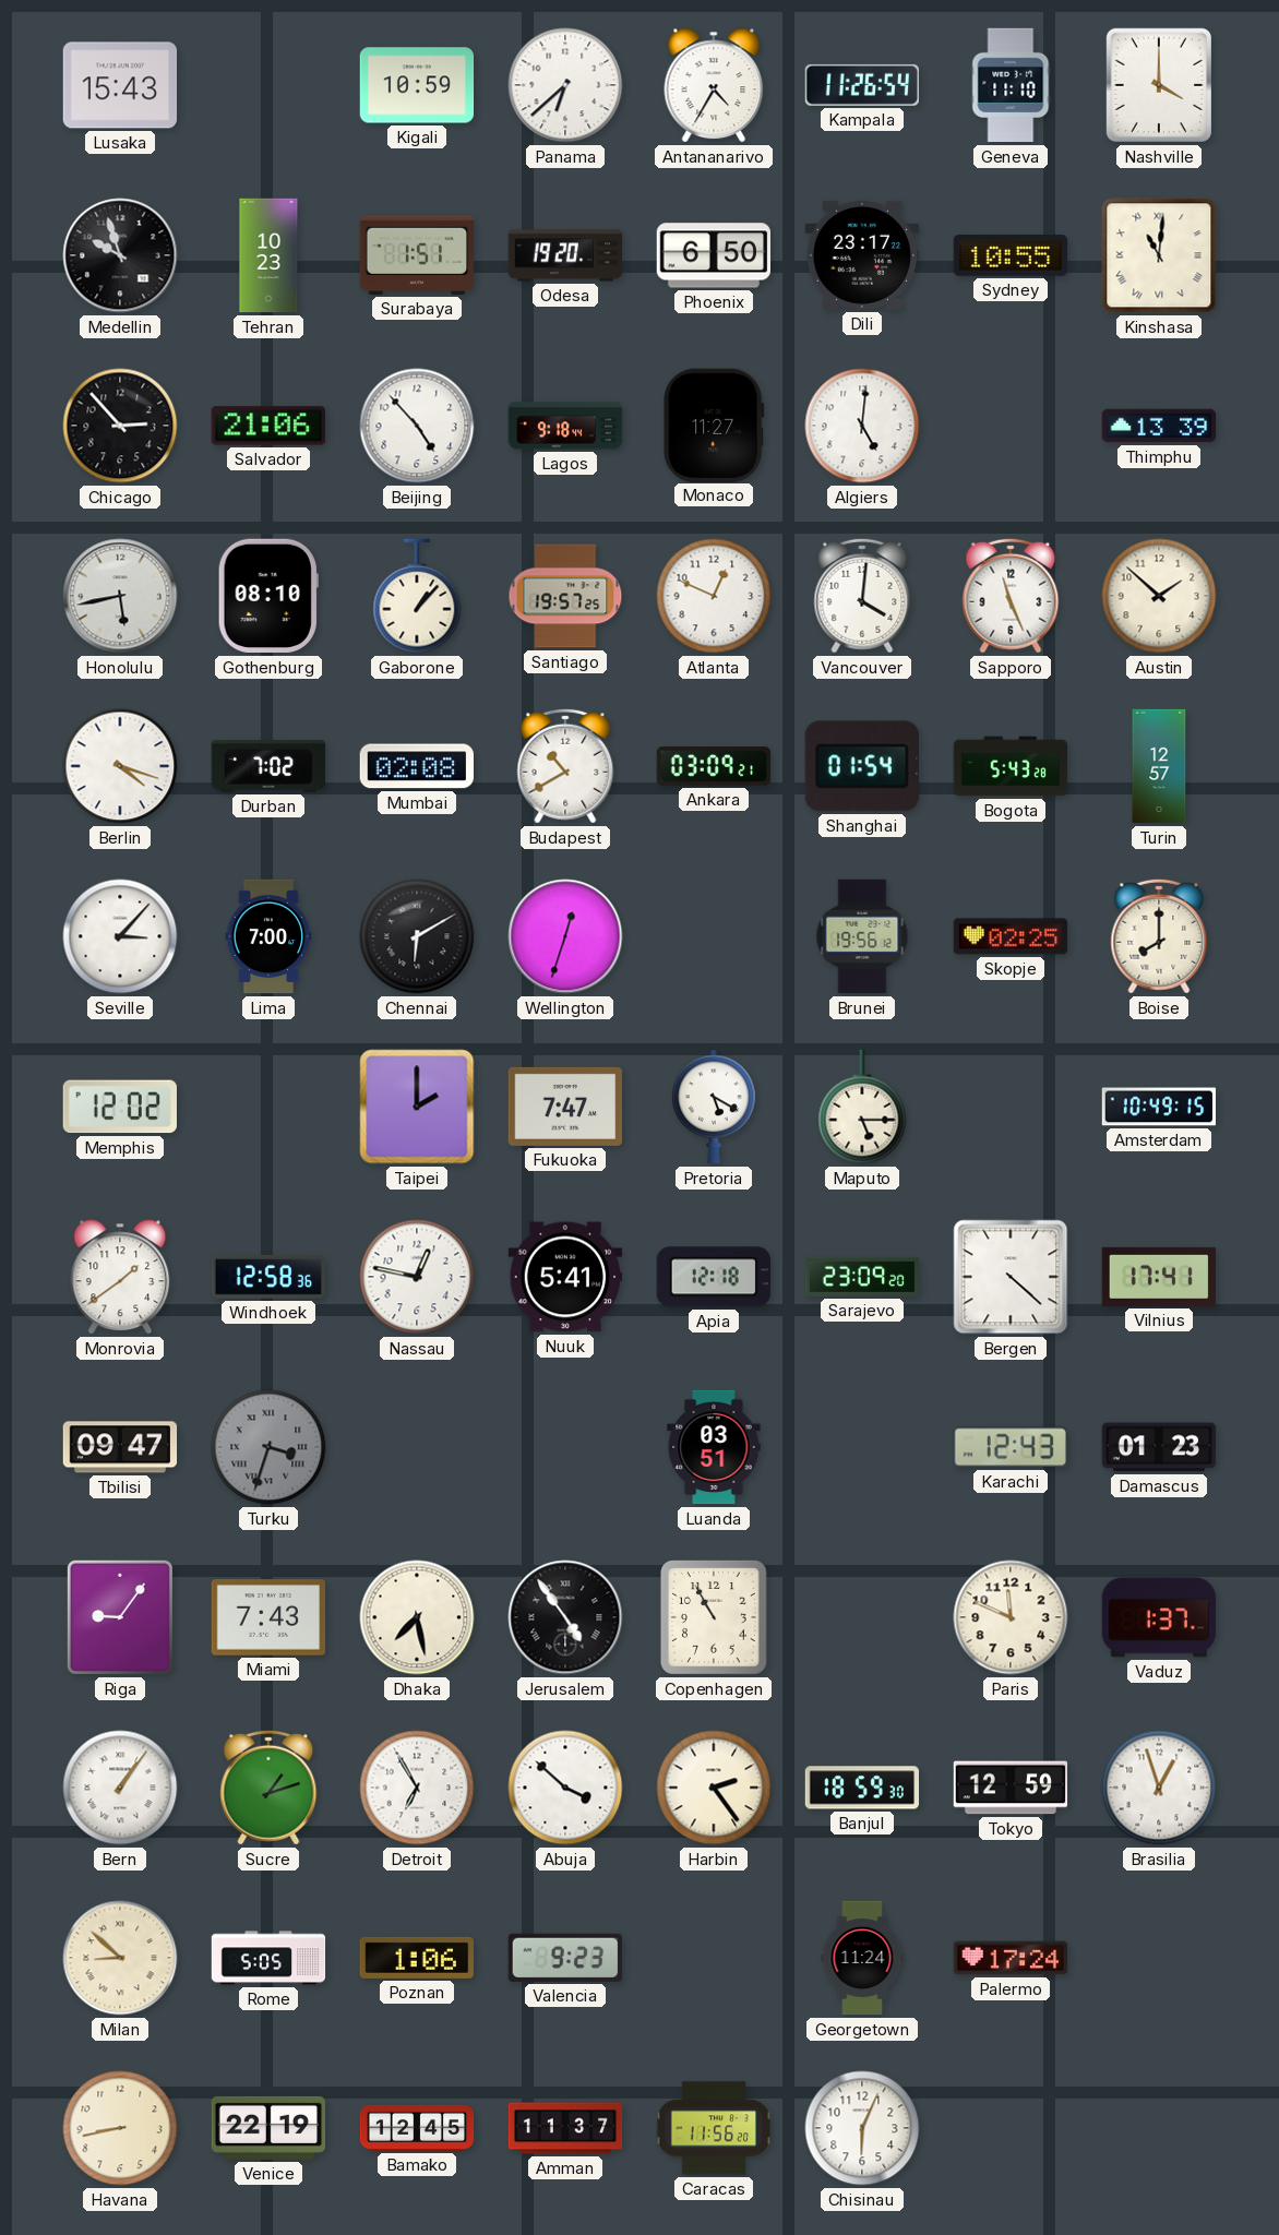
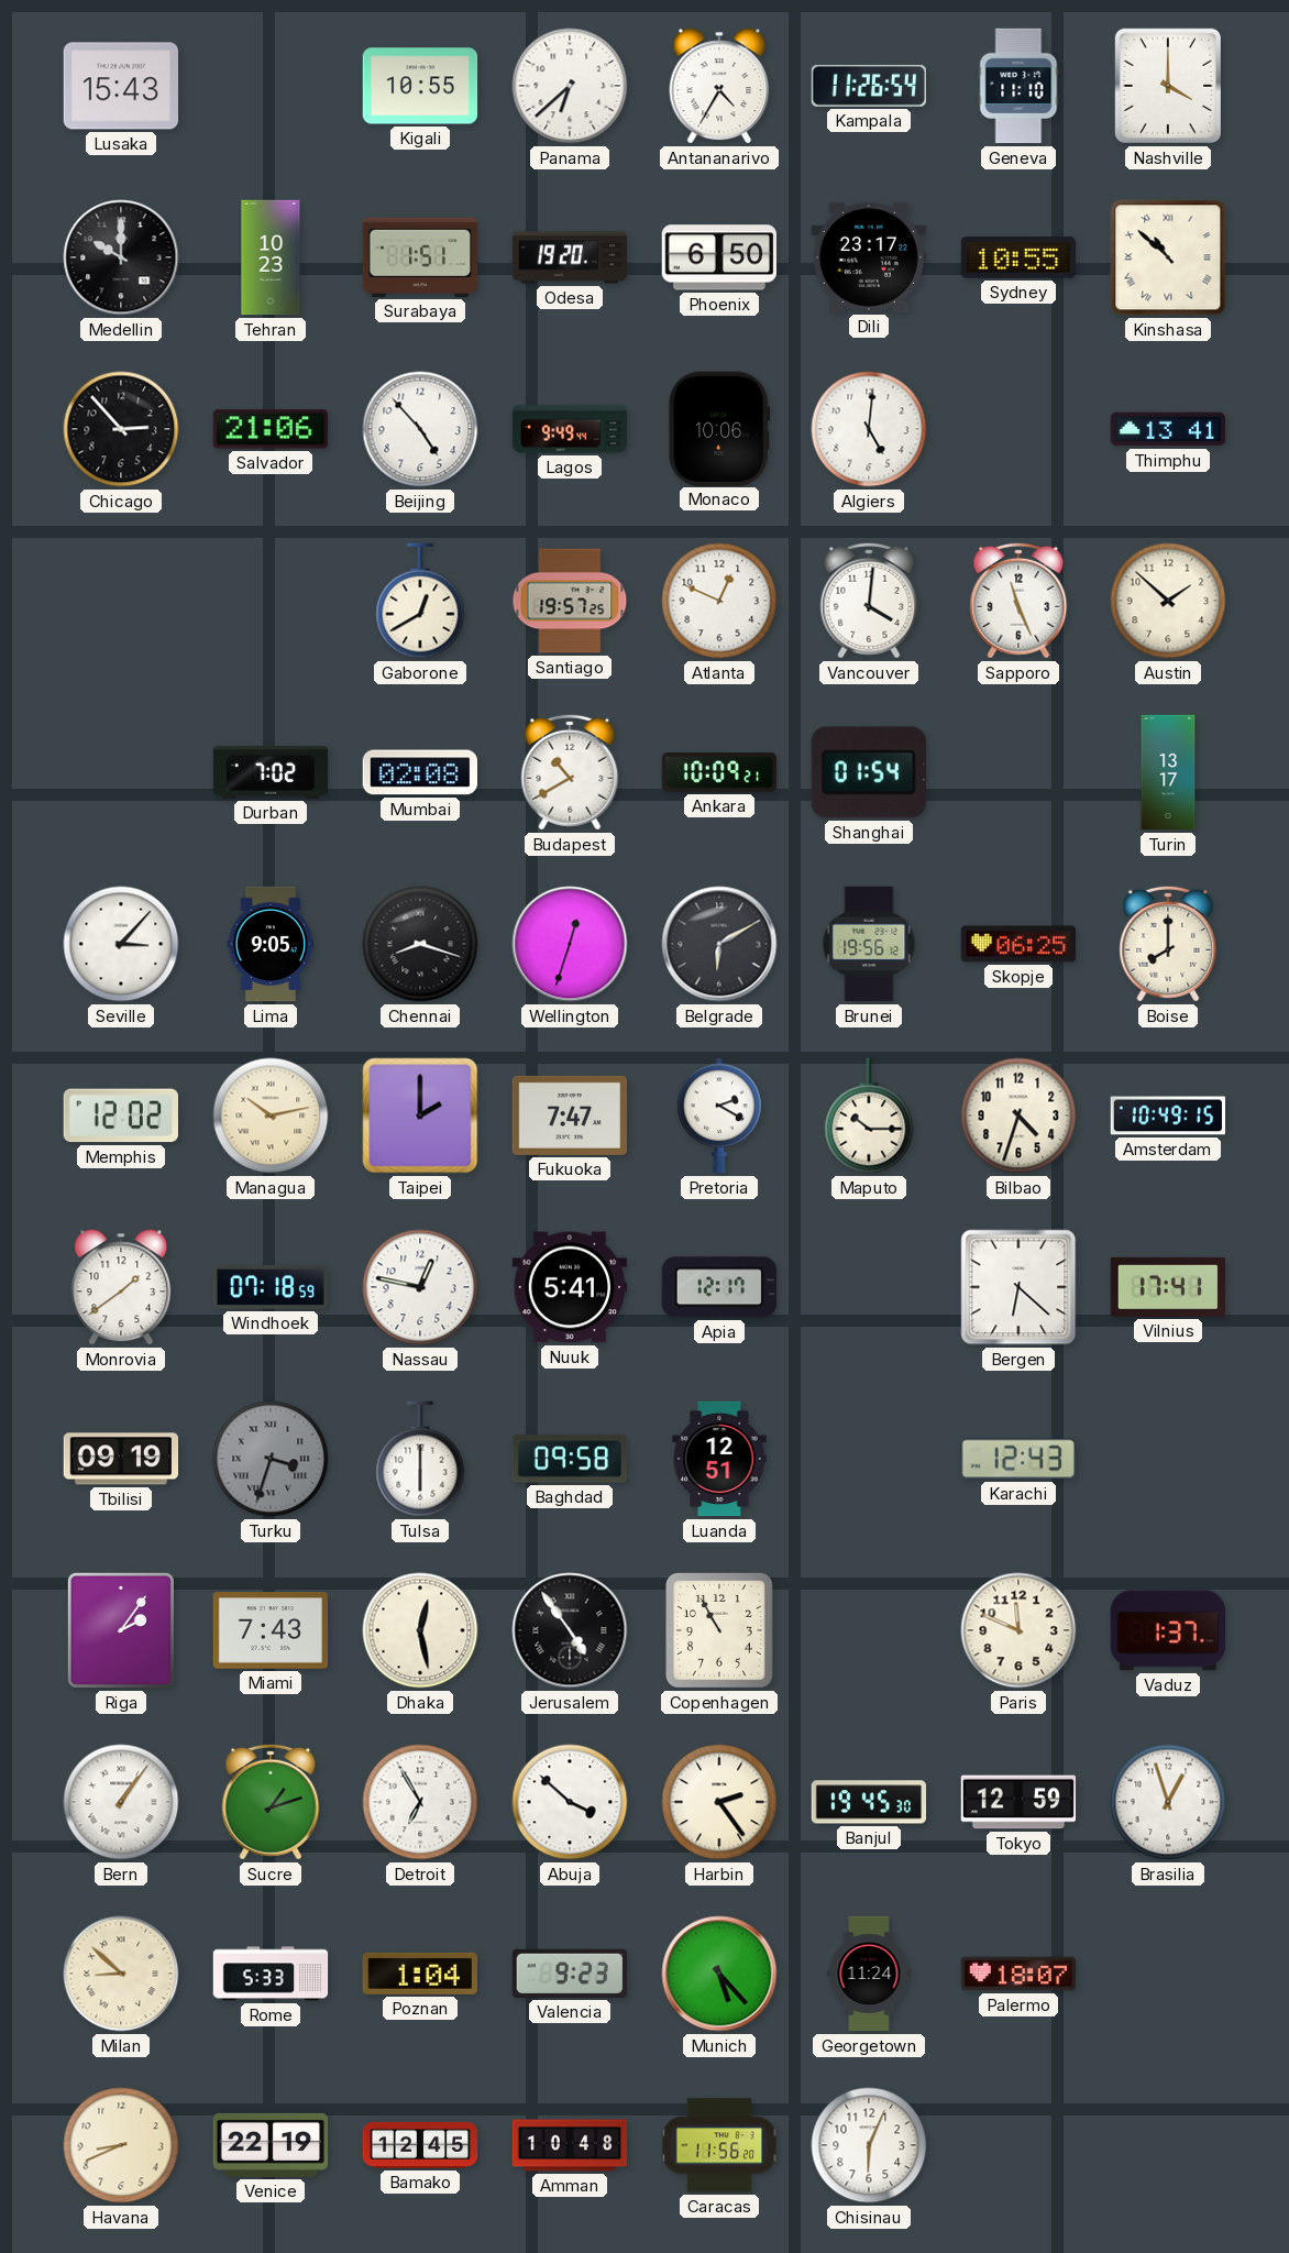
Kigali: 10:59 -> 10:55
Medellin: 9:57 -> 10:00
Kinshasa: 11:01 -> 10:52
Lagos: 9:18 -> 9:49
Monaco: 11:27 -> 10:06
Thimphu: 13:39 -> 13:41
Honolulu: 5:43 -> none
Gothenburg: 08:10 -> none
Gaborone: 1:07 -> 12:40
Berlin: 4:18 -> none
Ankara: 03:09 -> 10:09
Bogota: 5:43 -> none
Turin: 12:57 -> 13:17
Lima: 7:00 -> 9:05
Chennai: 6:10 -> 8:18
Belgrade: none -> 6:10
Skopje: 02:25 -> 06:25
Managua: none -> 10:13
Pretoria: 5:20 -> 2:20
Maputo: 5:15 -> 10:15
Bilbao: none -> 4:33
Windhoek: 12:58 -> 07:18
Apia: 12:18 -> 12:17
Sarajevo: 23:09 -> none
Bergen: 4:22 -> 6:22
Tbilisi: 09:47 -> 09:19
Tulsa: none -> 6:00
Baghdad: none -> 09:58
Luanda: 03:51 -> 12:51
Damascus: 01:23 -> none
Riga: 9:06 -> 2:06
Dhaka: 7:28 -> 12:28
Banjul: 18:59 -> 19:45
Rome: 5:05 -> 5:33
Poznan: 1:06 -> 1:04
Munich: none -> 5:23
Palermo: 17:24 -> 18:07
Havana: 8:43 -> 8:41
Amman: 11:37 -> 10:48
